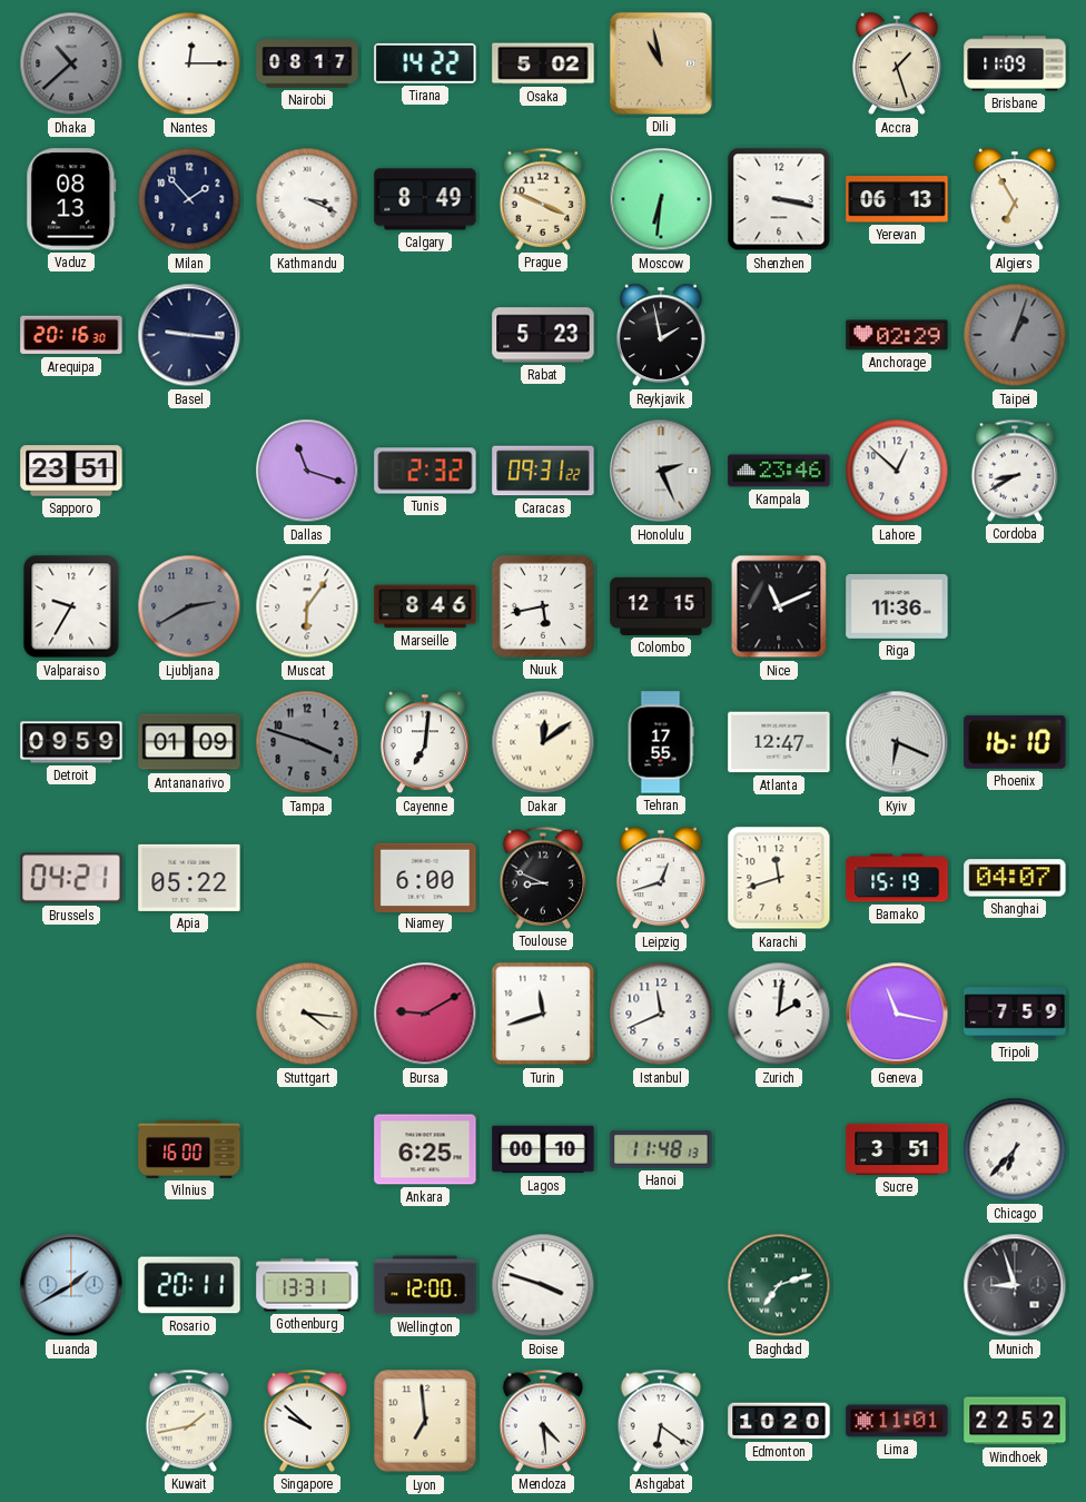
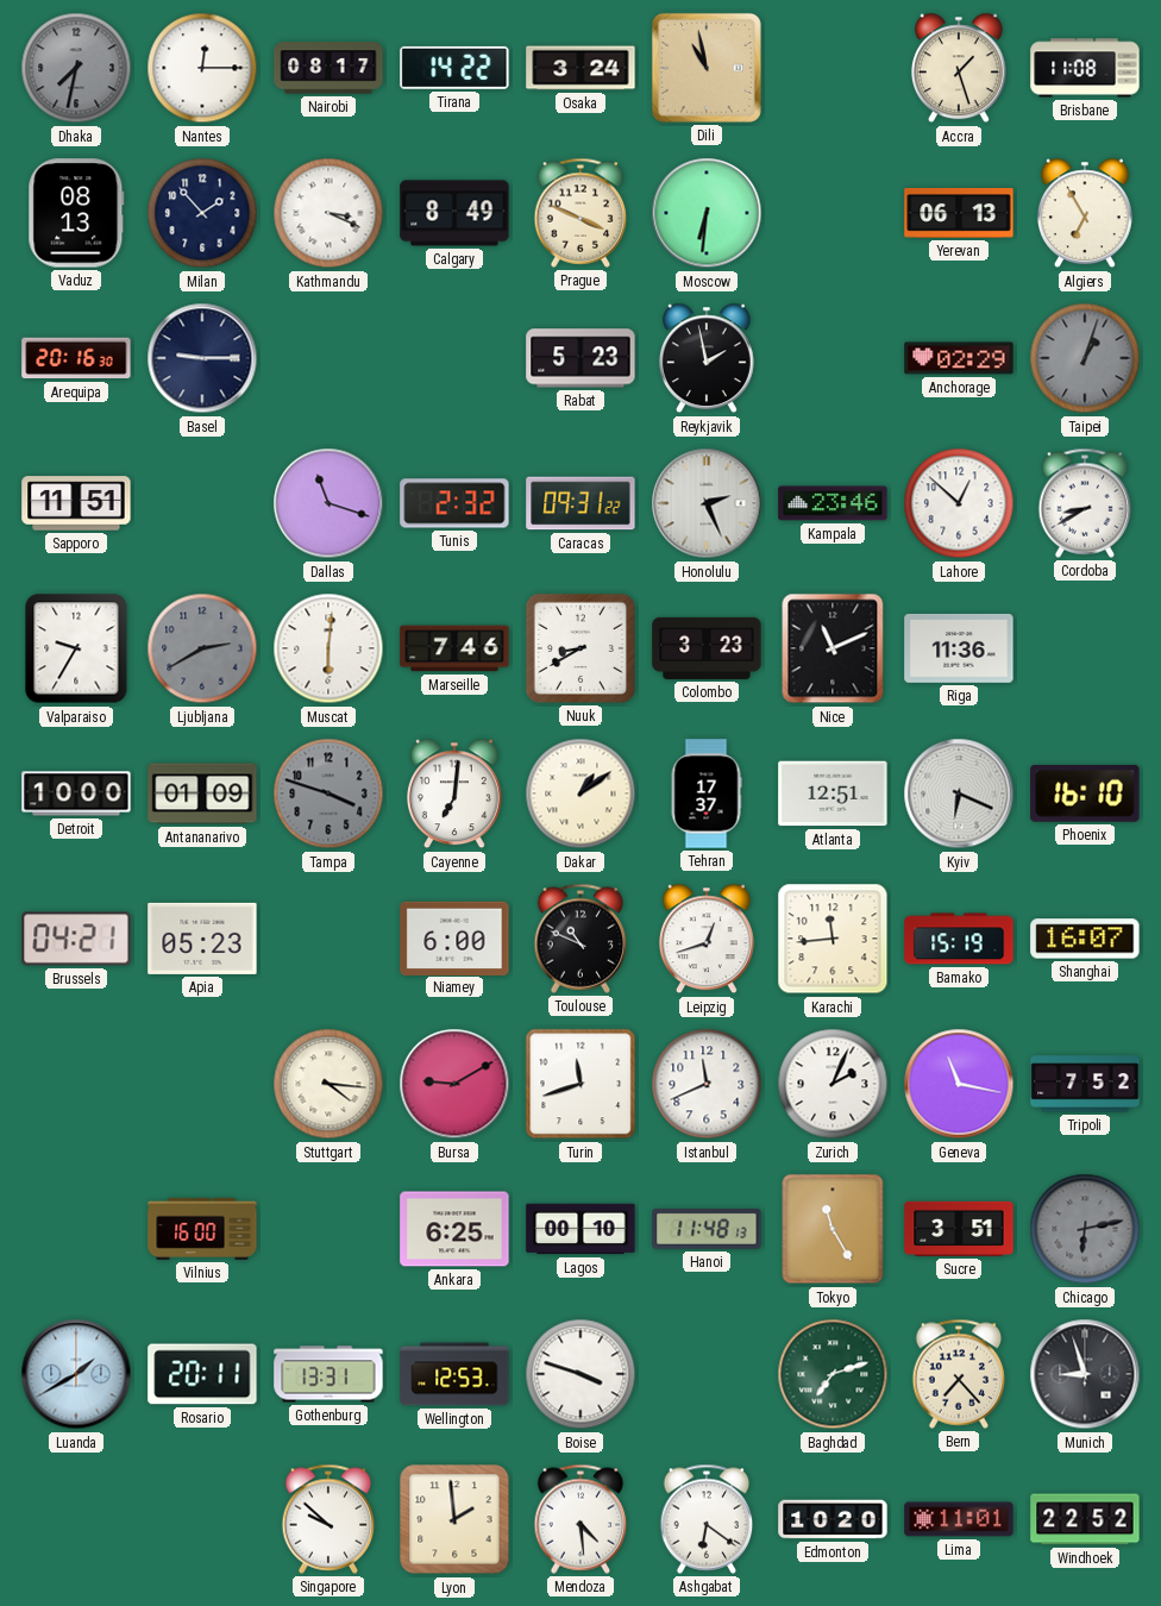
Dhaka: 10:38 -> 7:32
Osaka: 5:02 -> 3:24
Brisbane: 11:09 -> 11:08
Shenzhen: 3:17 -> none
Basel: 9:16 -> 9:15
Sapporo: 23:51 -> 11:51
Muscat: 6:06 -> 6:01
Marseille: 8:46 -> 7:46
Nuuk: 5:43 -> 8:40
Colombo: 12:15 -> 3:23
Detroit: 09:59 -> 10:00
Dakar: 12:09 -> 1:09
Tehran: 17:55 -> 17:37
Atlanta: 12:47 -> 12:51
Apia: 05:22 -> 05:23
Toulouse: 8:49 -> 10:49
Karachi: 11:42 -> 11:44
Shanghai: 04:07 -> 16:07
Zurich: 2:01 -> 2:04
Tripoli: 7:59 -> 7:52
Tokyo: none -> 11:25
Chicago: 6:37 -> 6:13
Chicago dial: white -> grey
Wellington: 12:00 -> 12:53
Bern: none -> 7:23
Kuwait: 1:43 -> none
Lyon: 6:59 -> 1:59
